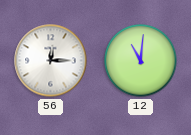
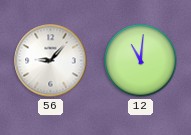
56: 12:15 -> 9:07
